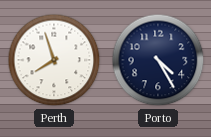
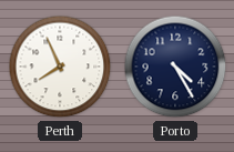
Perth: 7:57 -> 7:56
